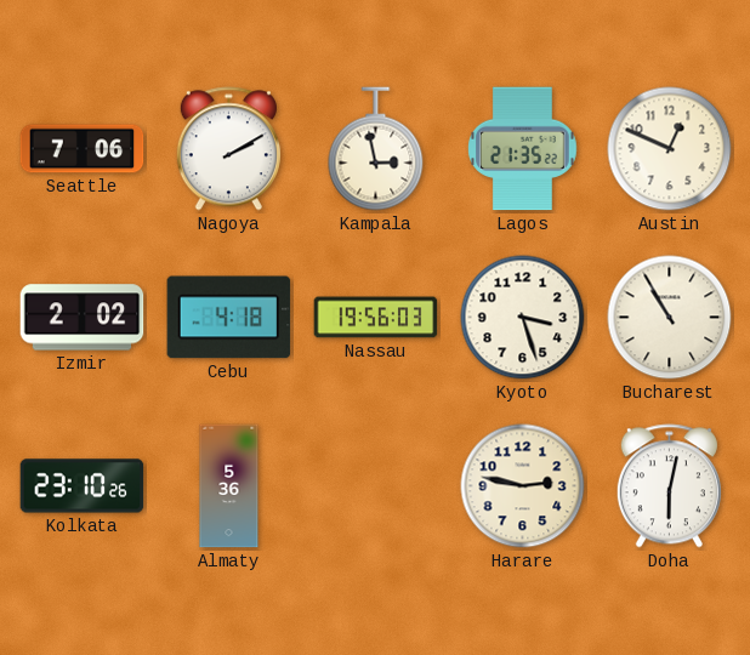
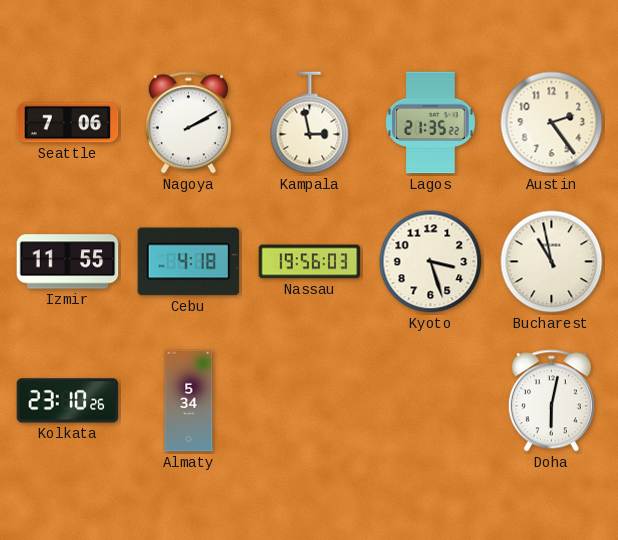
Austin: 12:49 -> 2:24
Izmir: 2:02 -> 11:55
Bucharest: 10:55 -> 10:58
Almaty: 5:36 -> 5:34
Harare: 2:47 -> none
